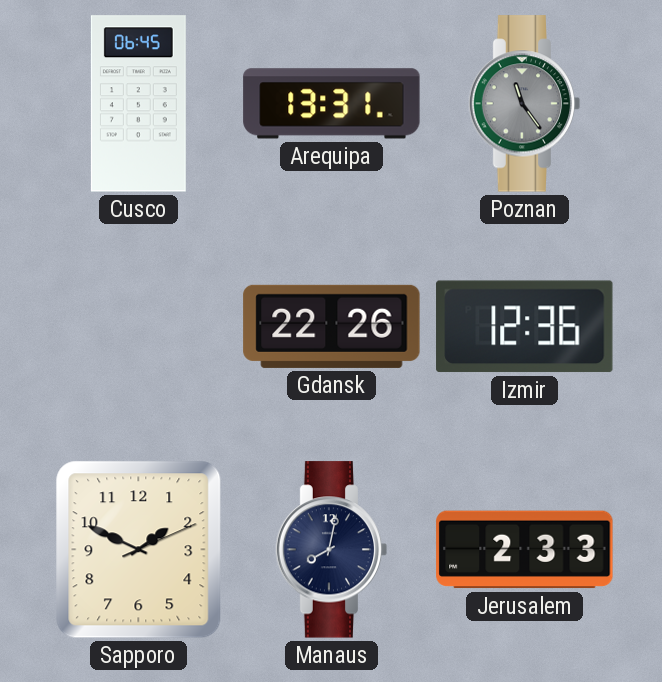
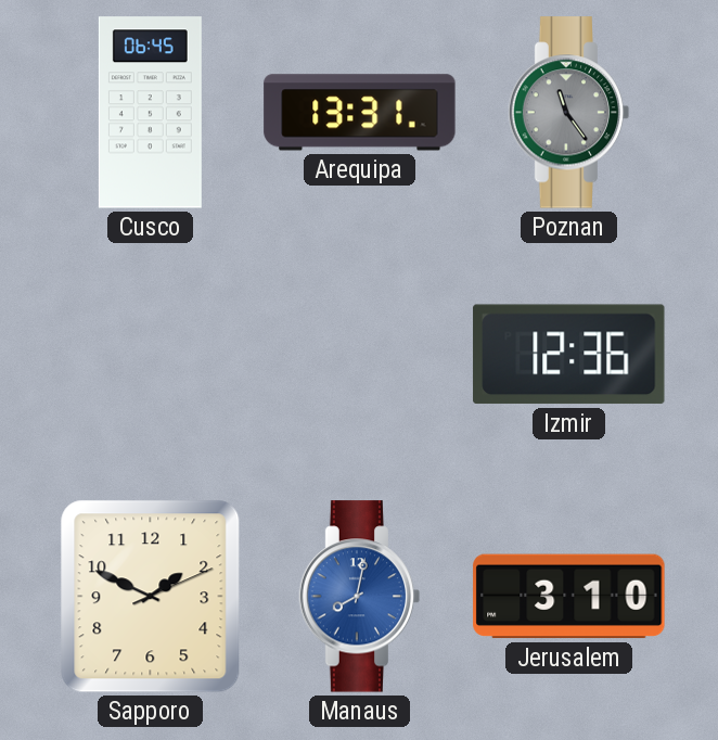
Gdansk: 22:26 -> none
Manaus dial: navy -> blue
Jerusalem: 2:33 -> 3:10
